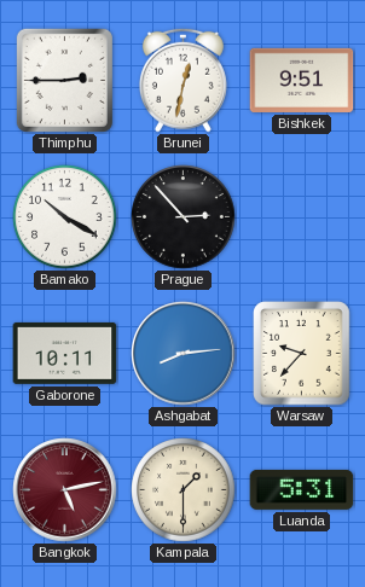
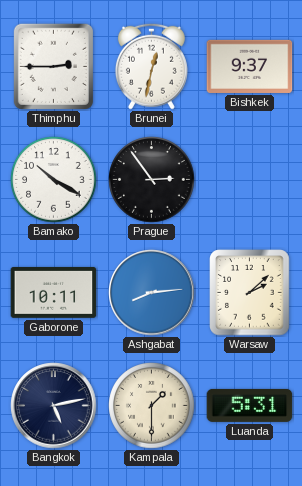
Bishkek: 9:51 -> 9:37
Prague: 2:53 -> 2:54
Warsaw: 9:37 -> 2:08
Bangkok dial: burgundy -> navy
